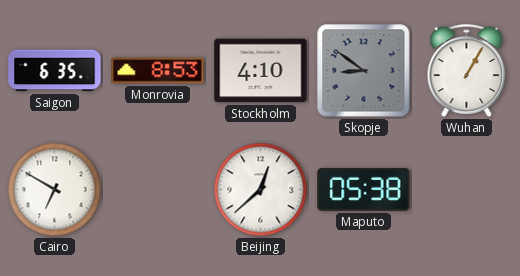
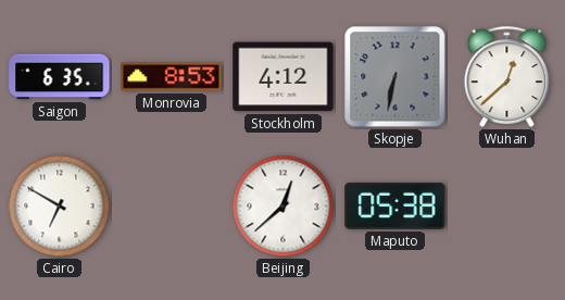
Stockholm: 4:10 -> 4:12
Skopje: 8:51 -> 6:32
Wuhan: 1:05 -> 12:38
